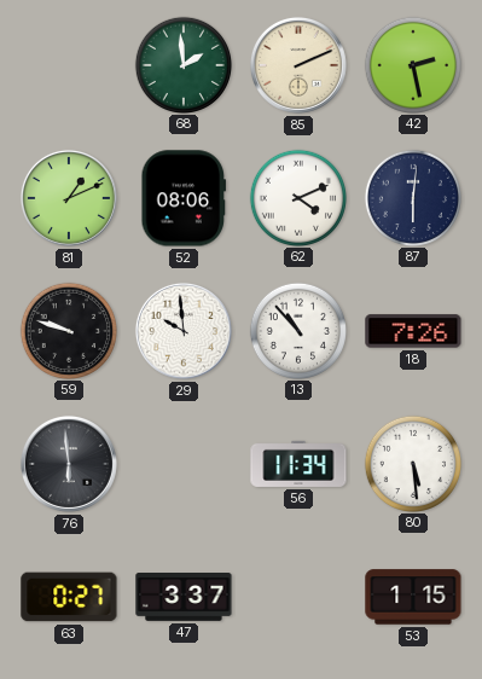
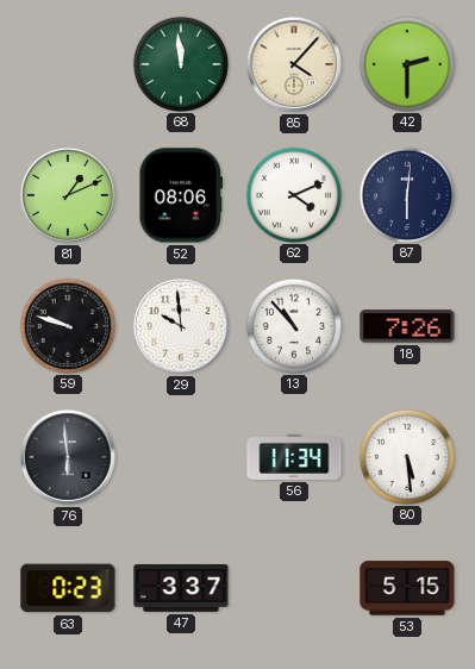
68: 1:59 -> 11:59
85: 2:11 -> 4:07
42: 2:28 -> 2:30
63: 0:27 -> 0:23
53: 1:15 -> 5:15
